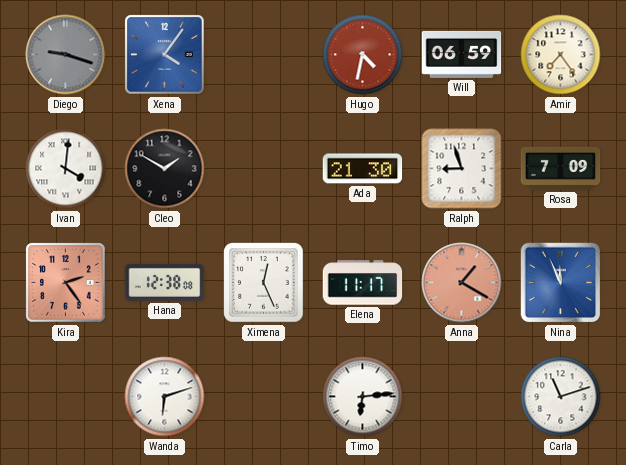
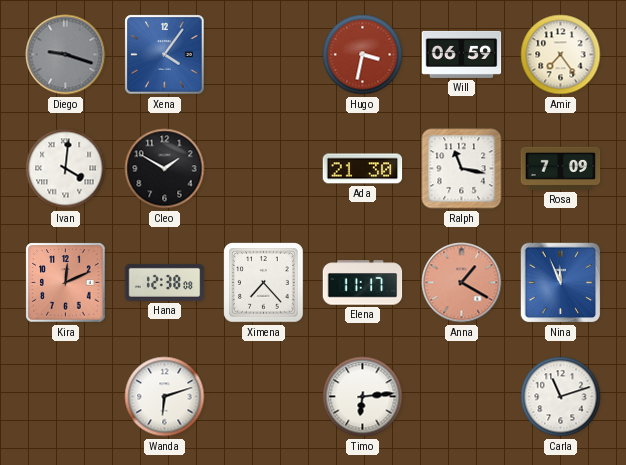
Hugo: 4:32 -> 3:32
Ralph: 8:57 -> 11:17
Kira: 2:24 -> 12:11
Ximena: 12:26 -> 7:23
